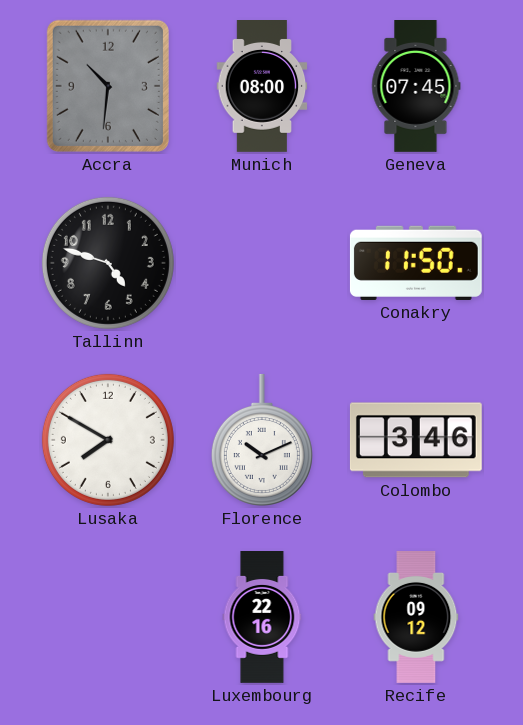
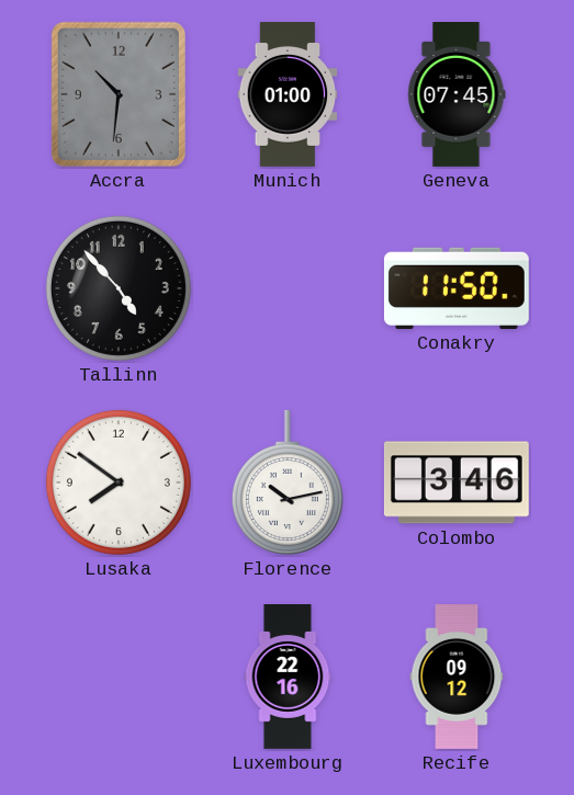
Munich: 08:00 -> 01:00
Tallinn: 4:48 -> 4:53
Lusaka: 7:50 -> 7:51
Florence: 10:11 -> 10:13
